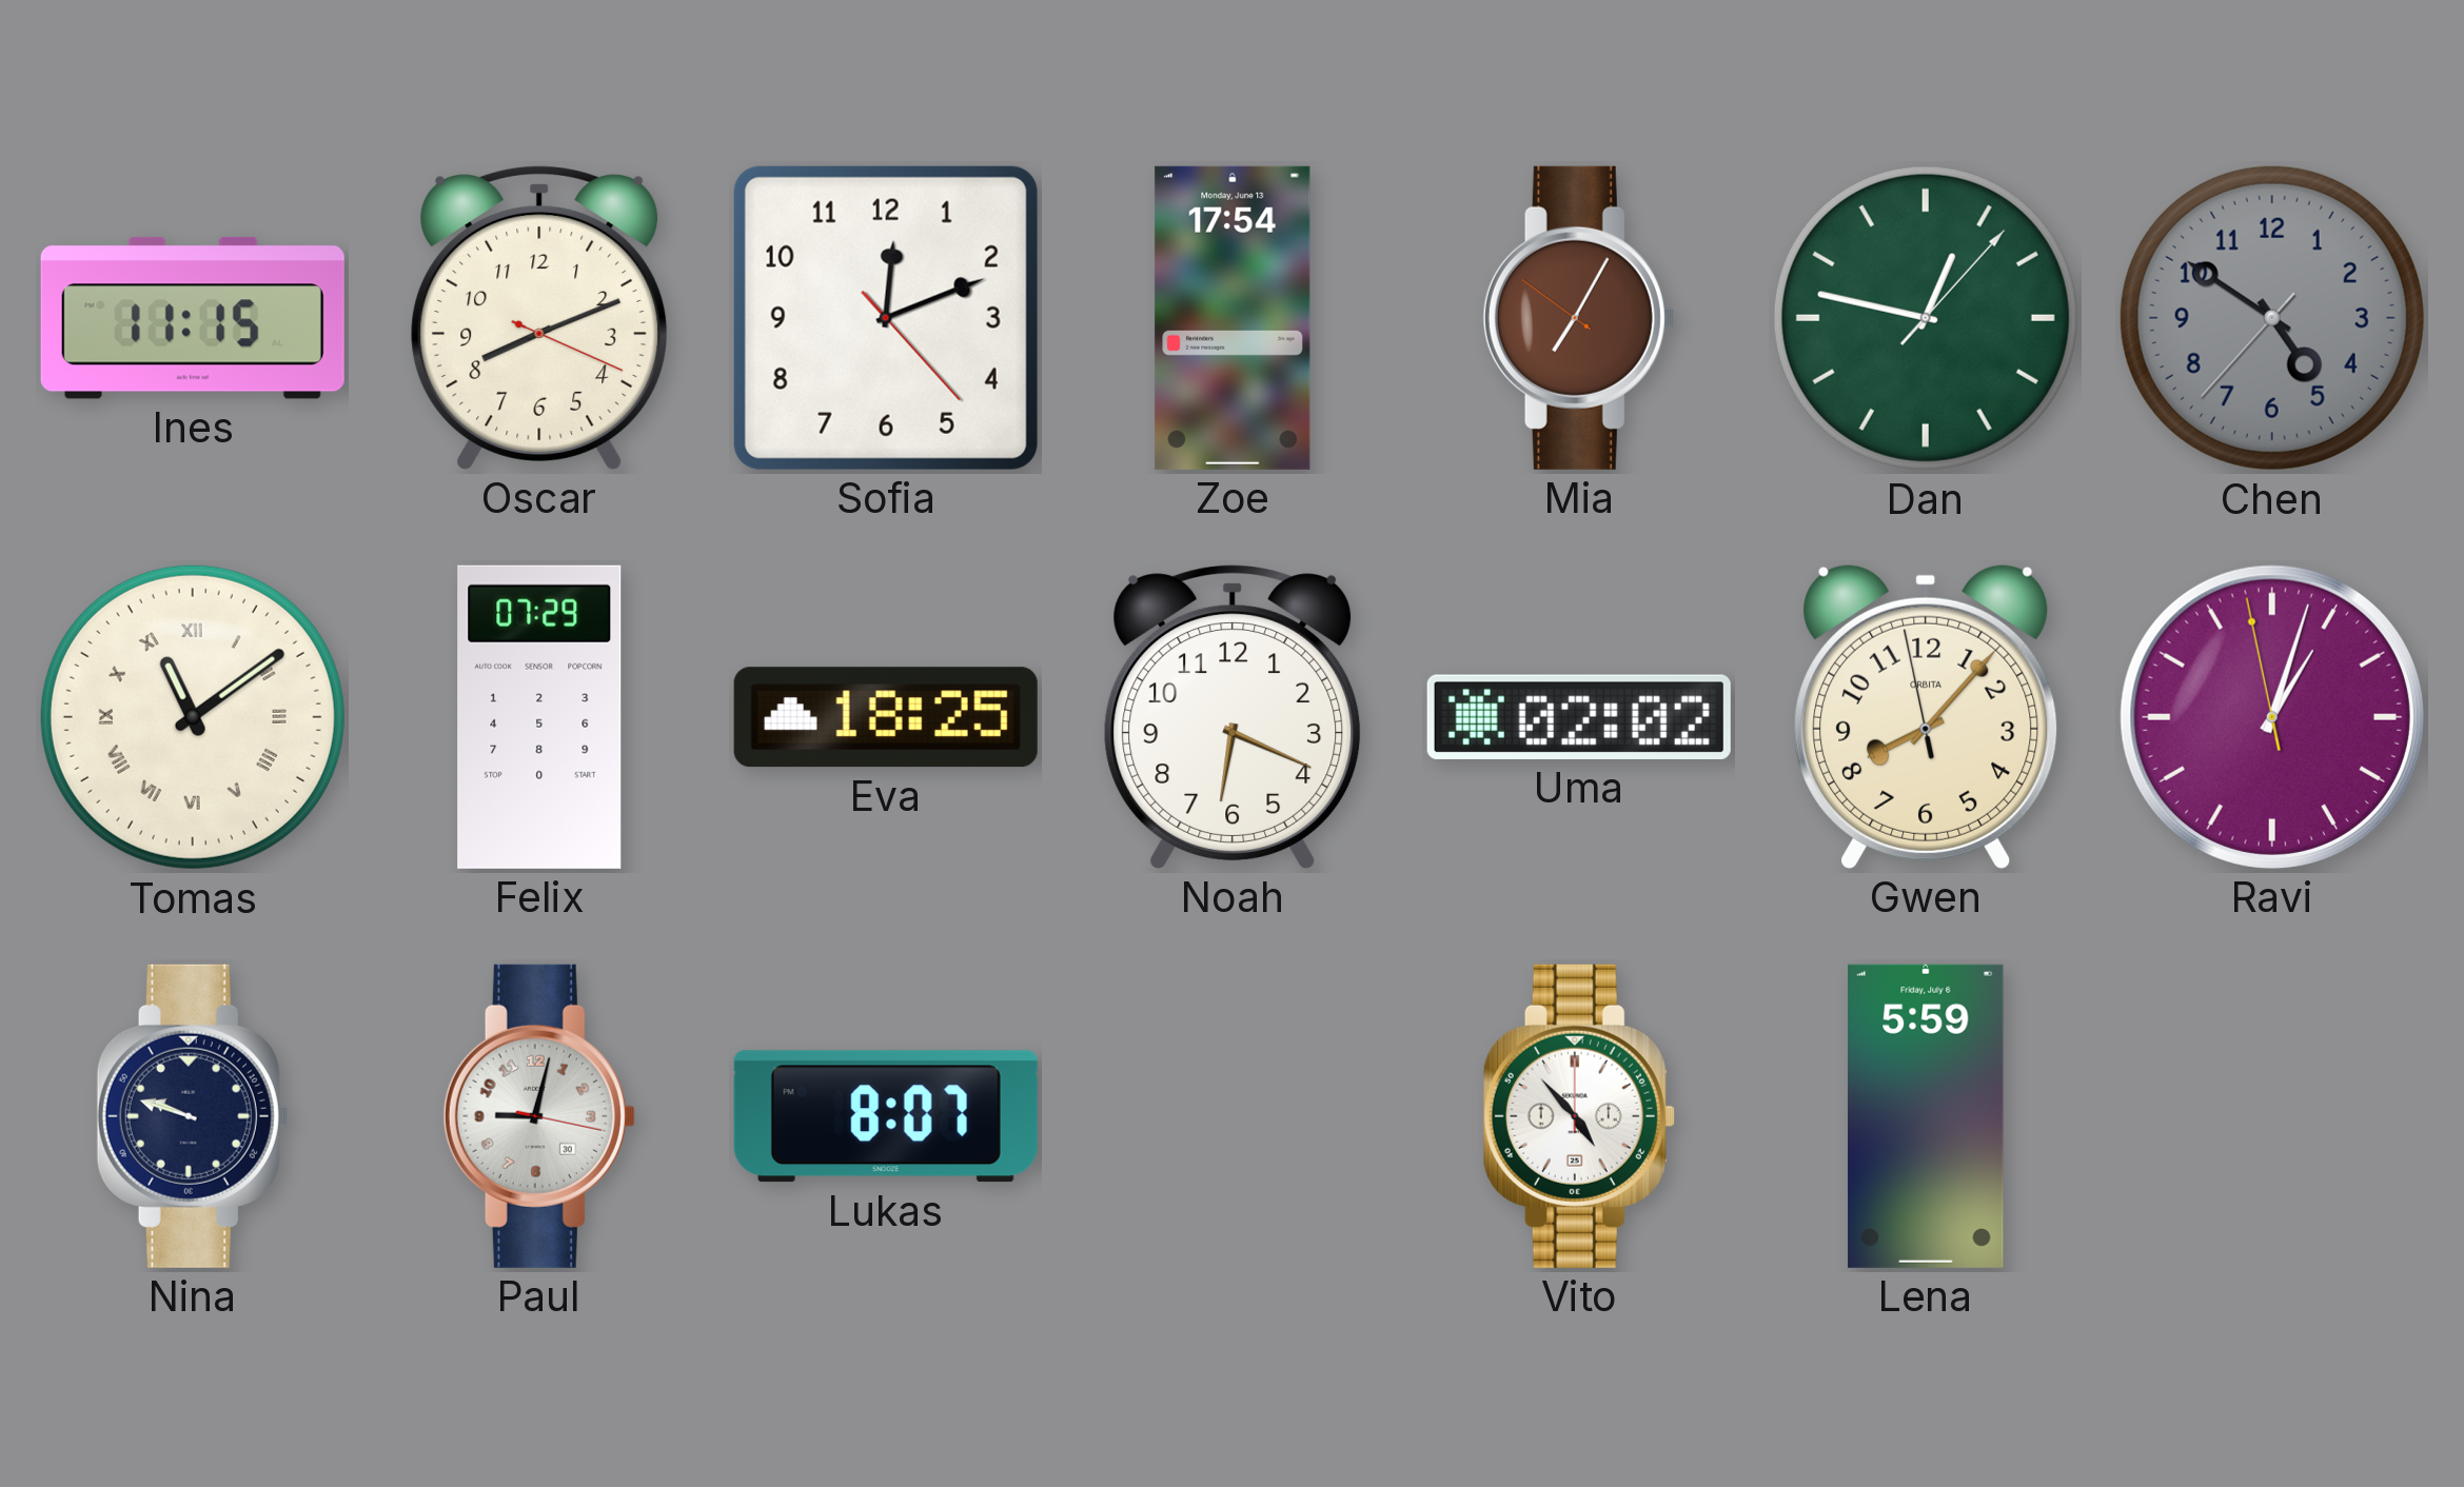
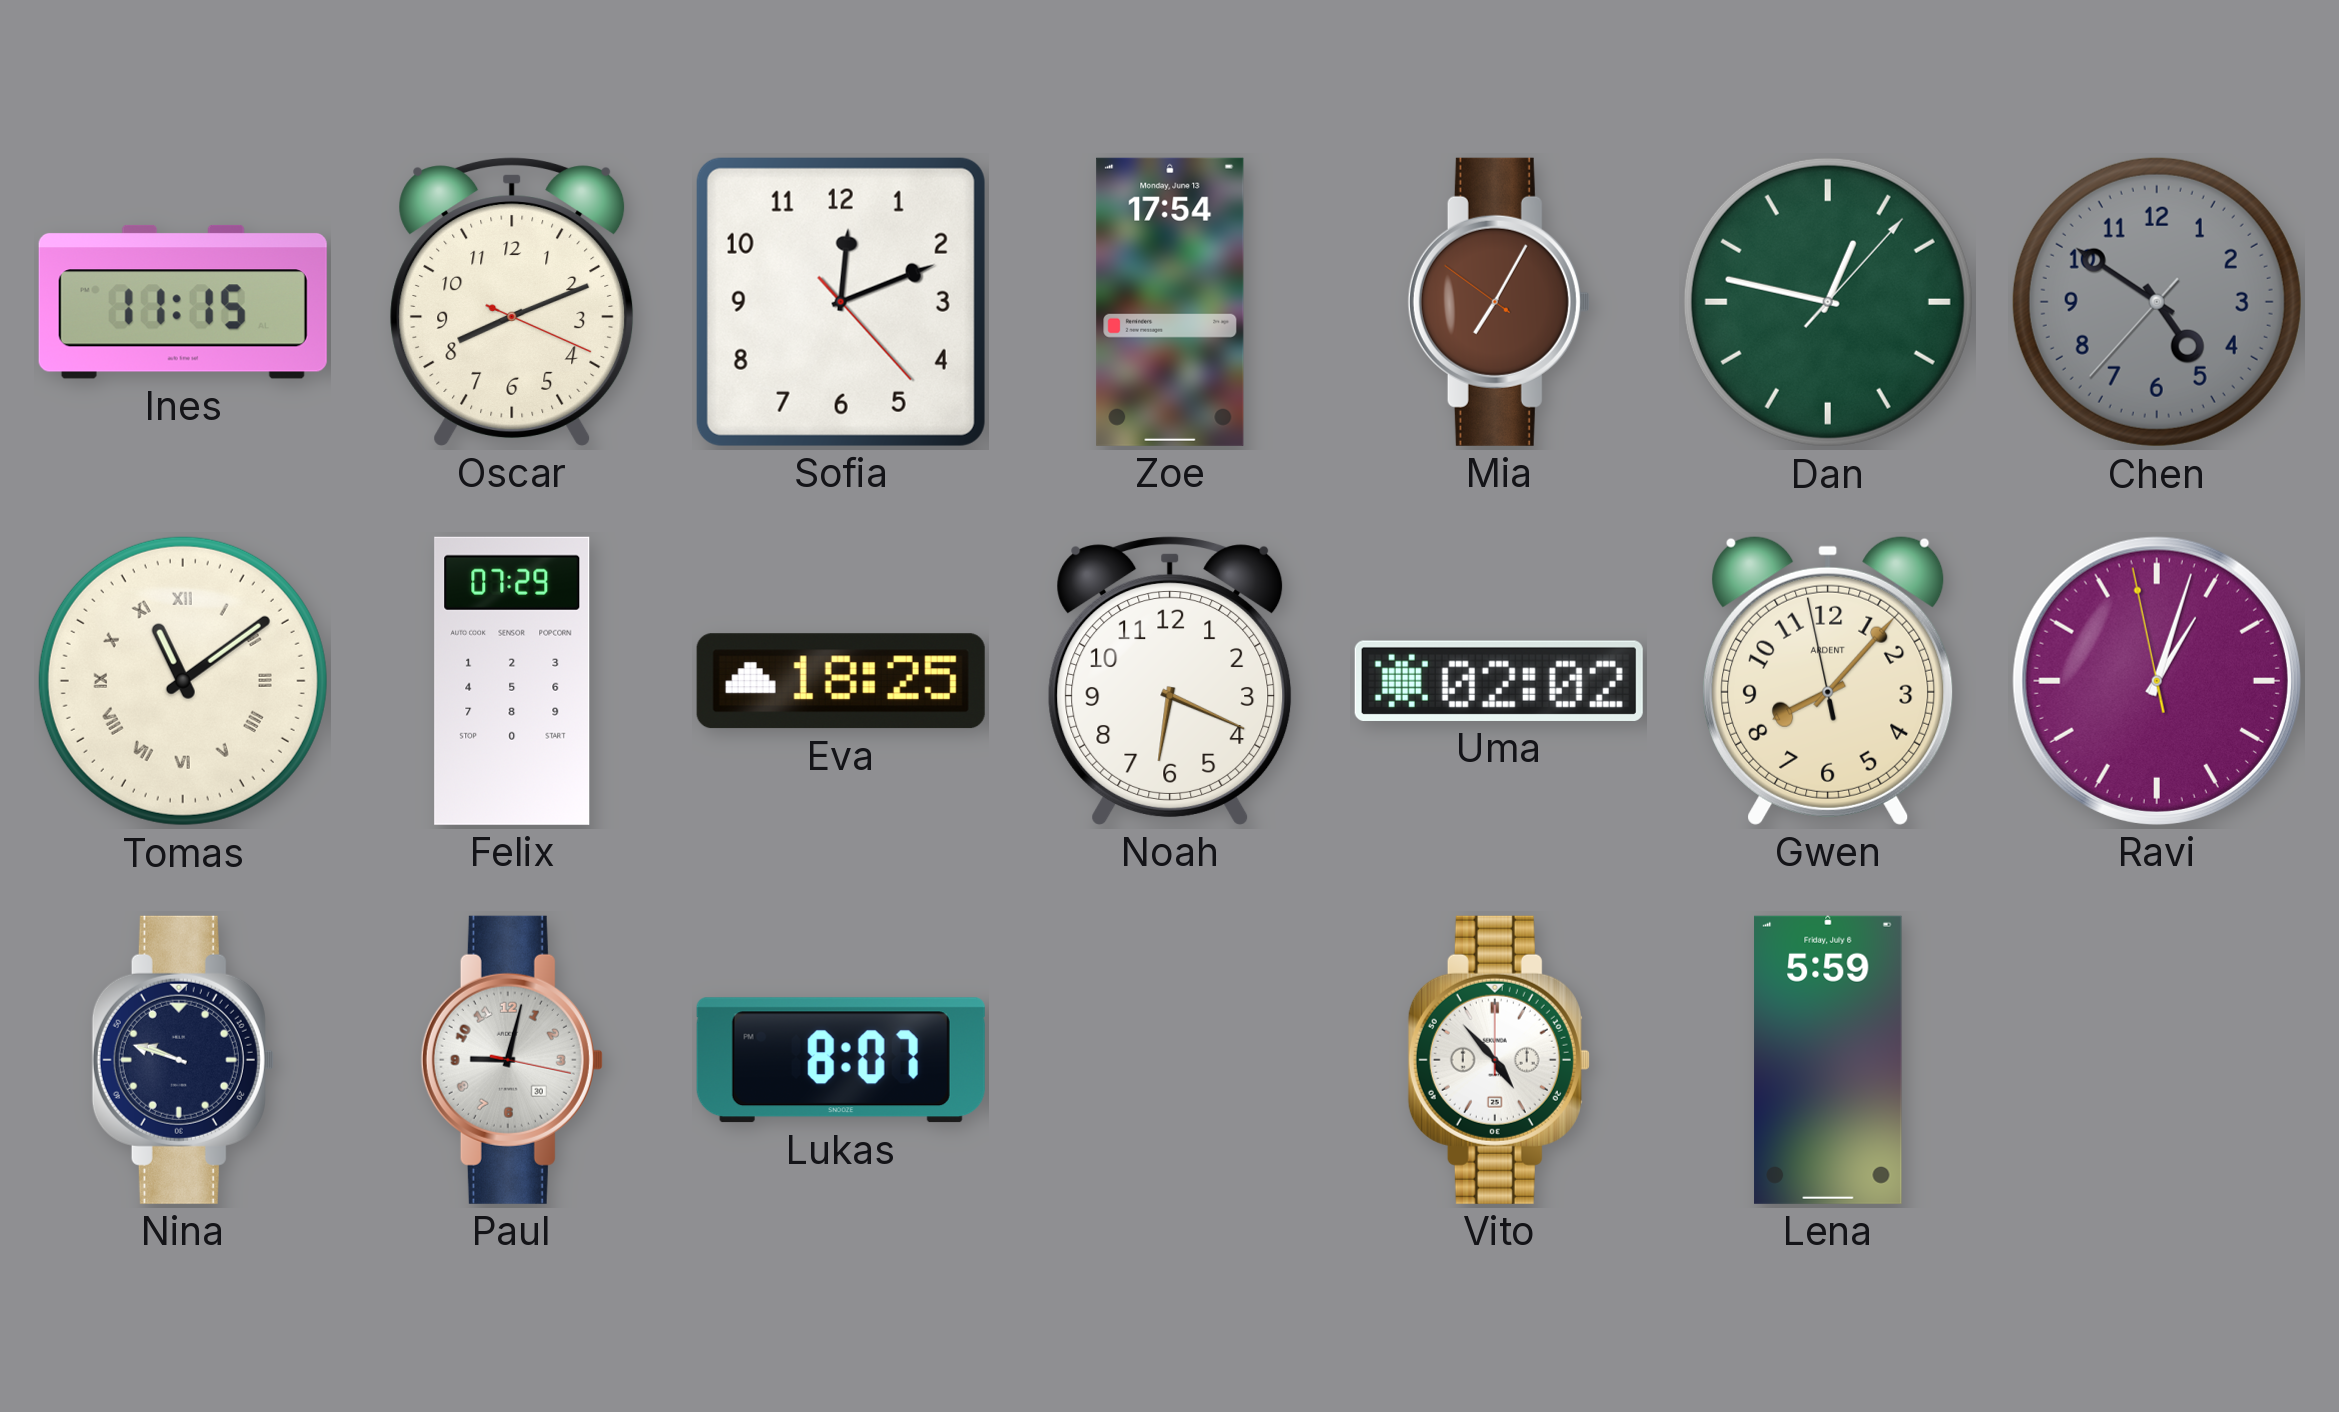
Gwen brand: ORBITA -> ARDENT
